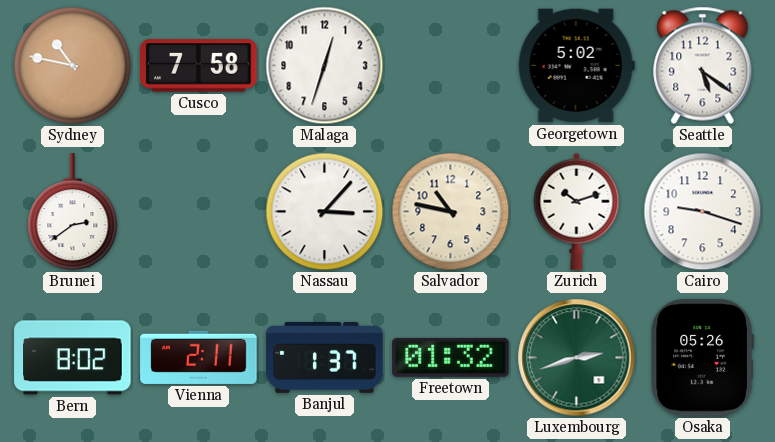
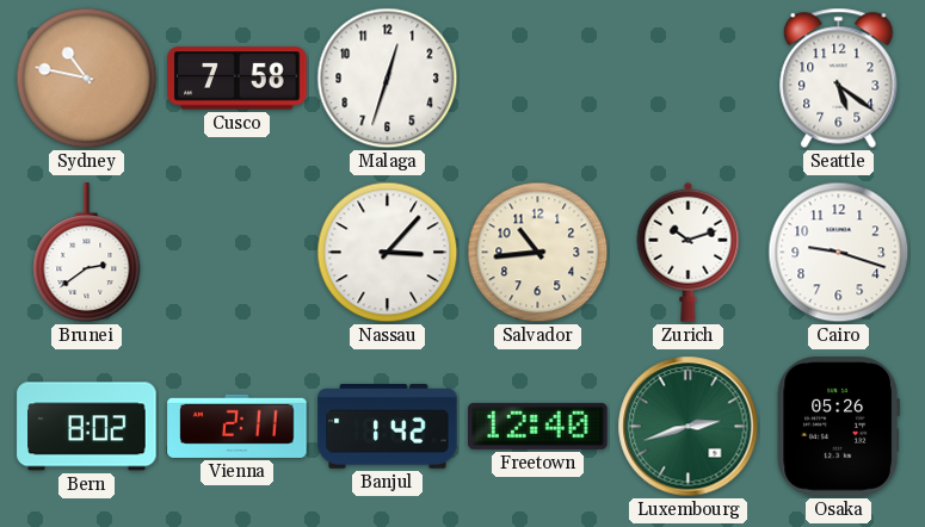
Georgetown: 5:02 -> none
Salvador: 10:47 -> 10:44
Banjul: 1:37 -> 1:42
Freetown: 01:32 -> 12:40
